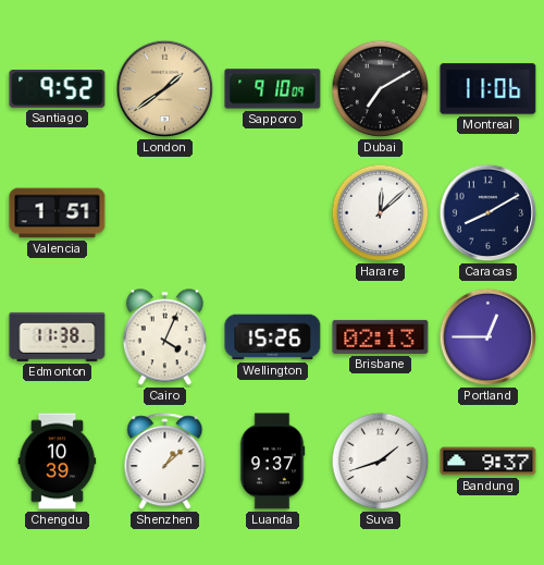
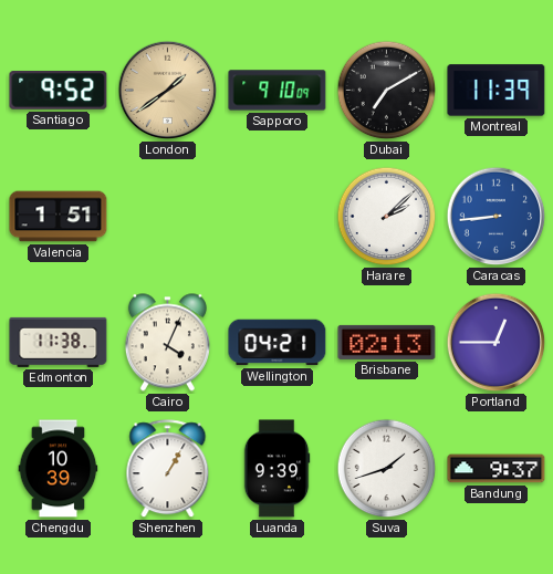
Montreal: 11:06 -> 11:39
Harare: 12:08 -> 2:08
Caracas: 8:10 -> 8:44
Caracas dial: navy -> blue
Wellington: 15:26 -> 04:21
Shenzhen: 1:08 -> 1:05
Luanda: 9:37 -> 9:39
